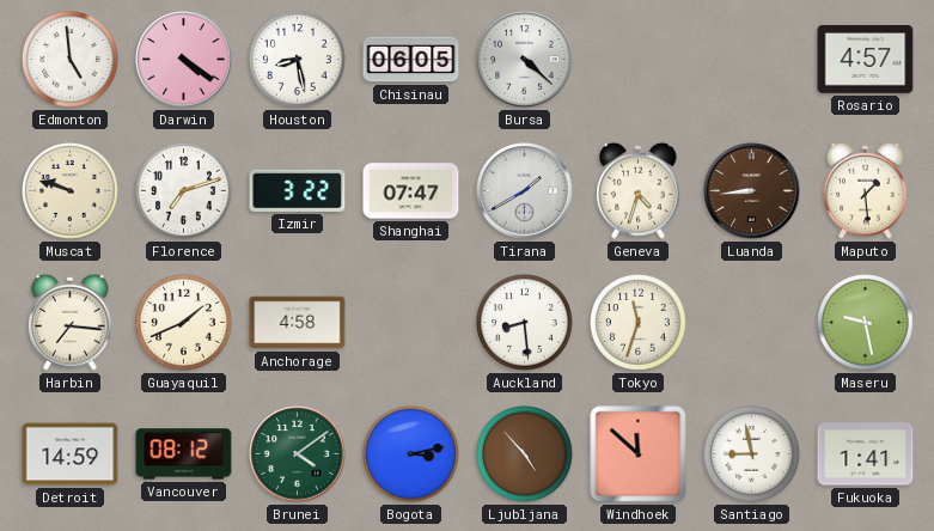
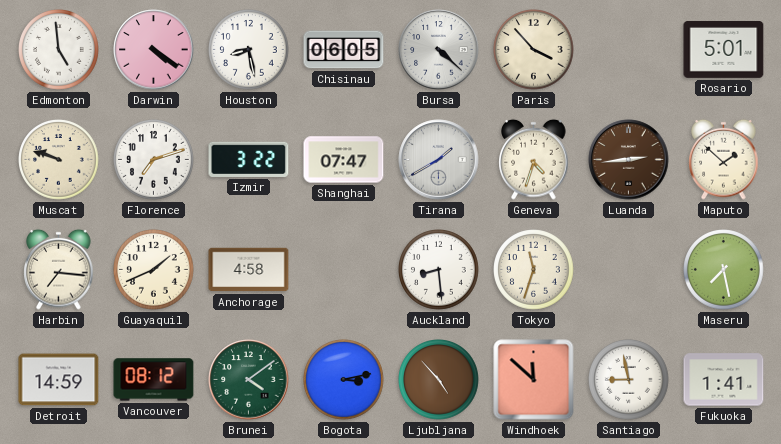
Paris: none -> 3:53
Rosario: 4:57 -> 5:01
Luanda: 8:44 -> 2:44
Maputo: 1:29 -> 1:52
Maseru: 9:28 -> 7:28
